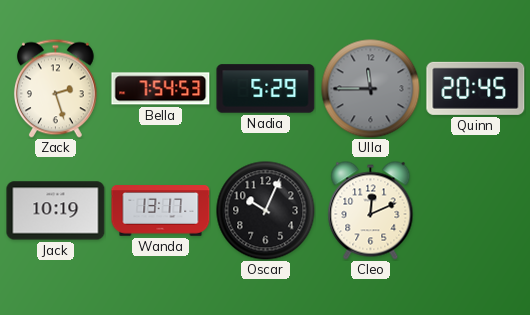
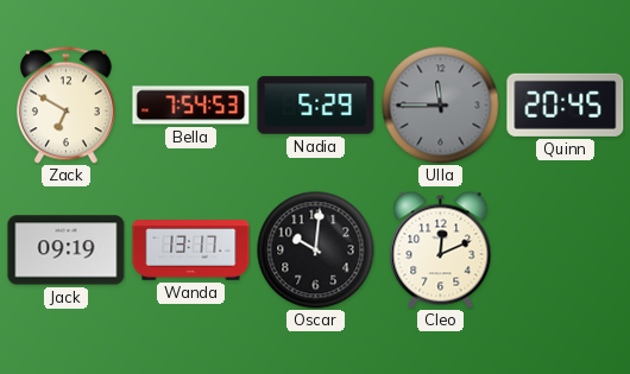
Zack: 2:27 -> 6:50
Jack: 10:19 -> 09:19
Oscar: 10:04 -> 10:01
